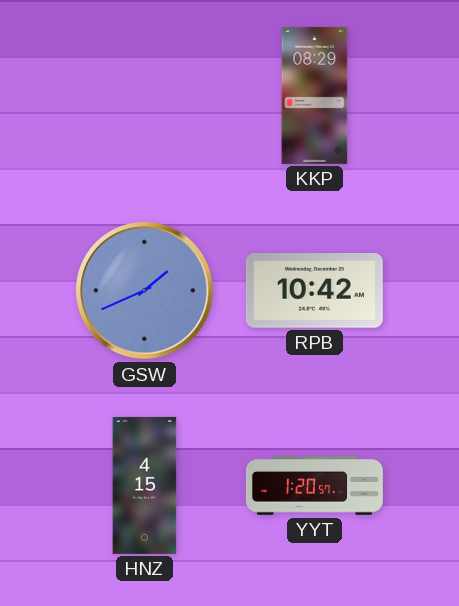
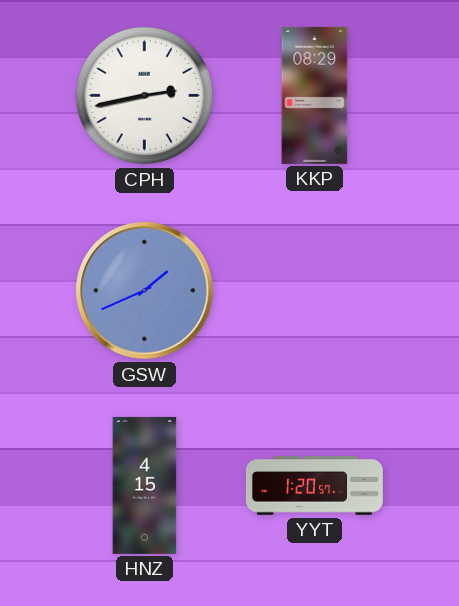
CPH: none -> 2:43
RPB: 10:42 -> none
